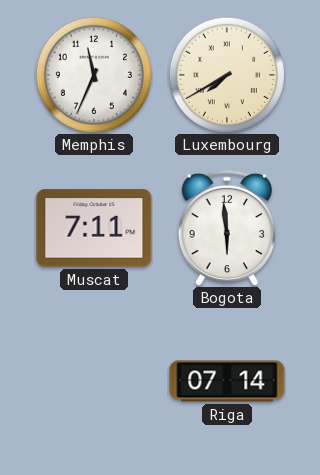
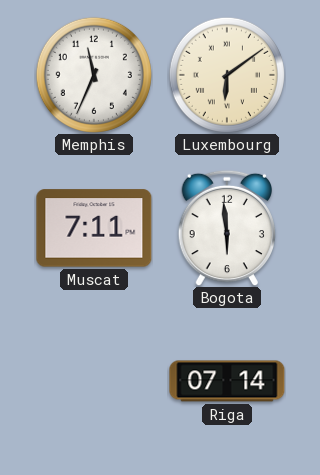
Luxembourg: 7:40 -> 6:09
